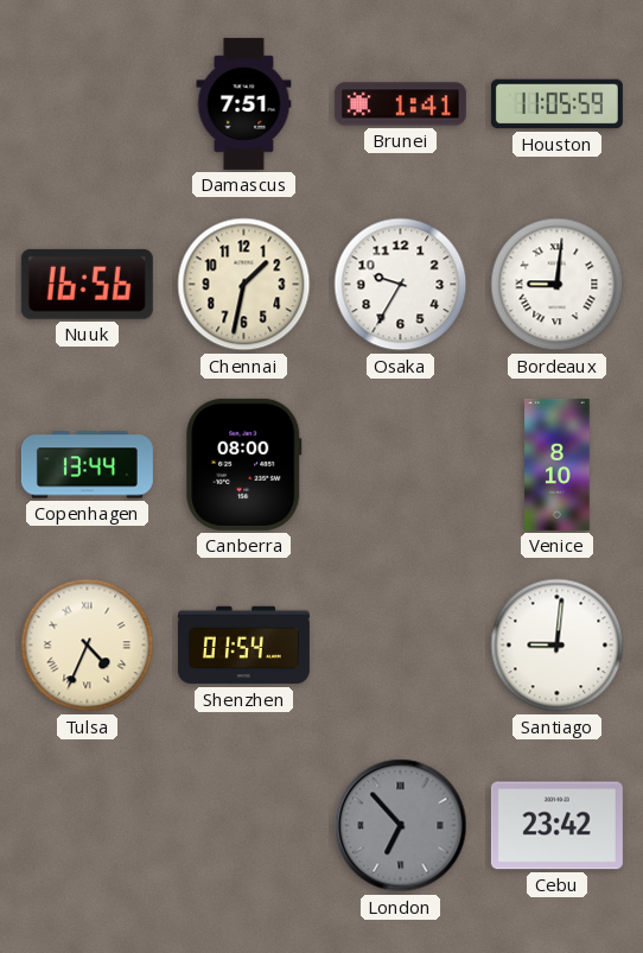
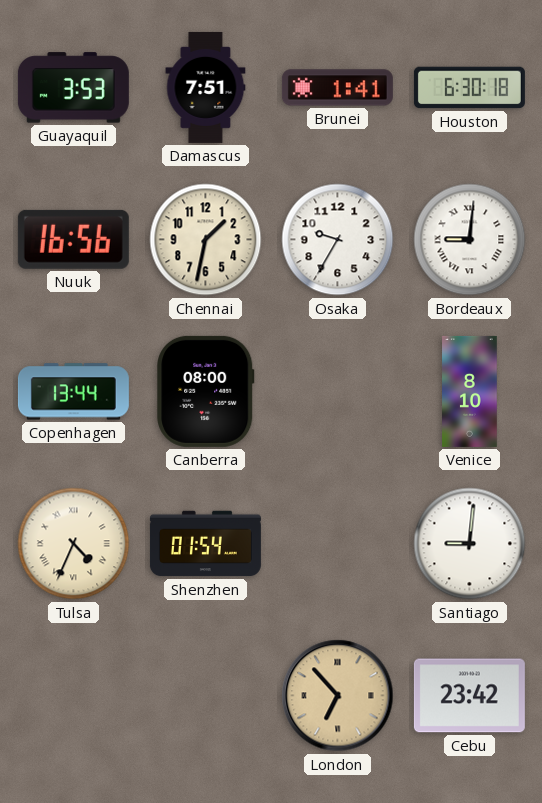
Guayaquil: none -> 3:53
Houston: 11:05 -> 6:30
London dial: grey -> champagne
